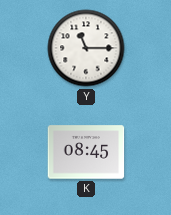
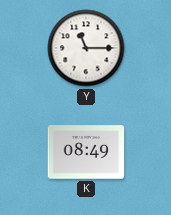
K: 08:45 -> 08:49
